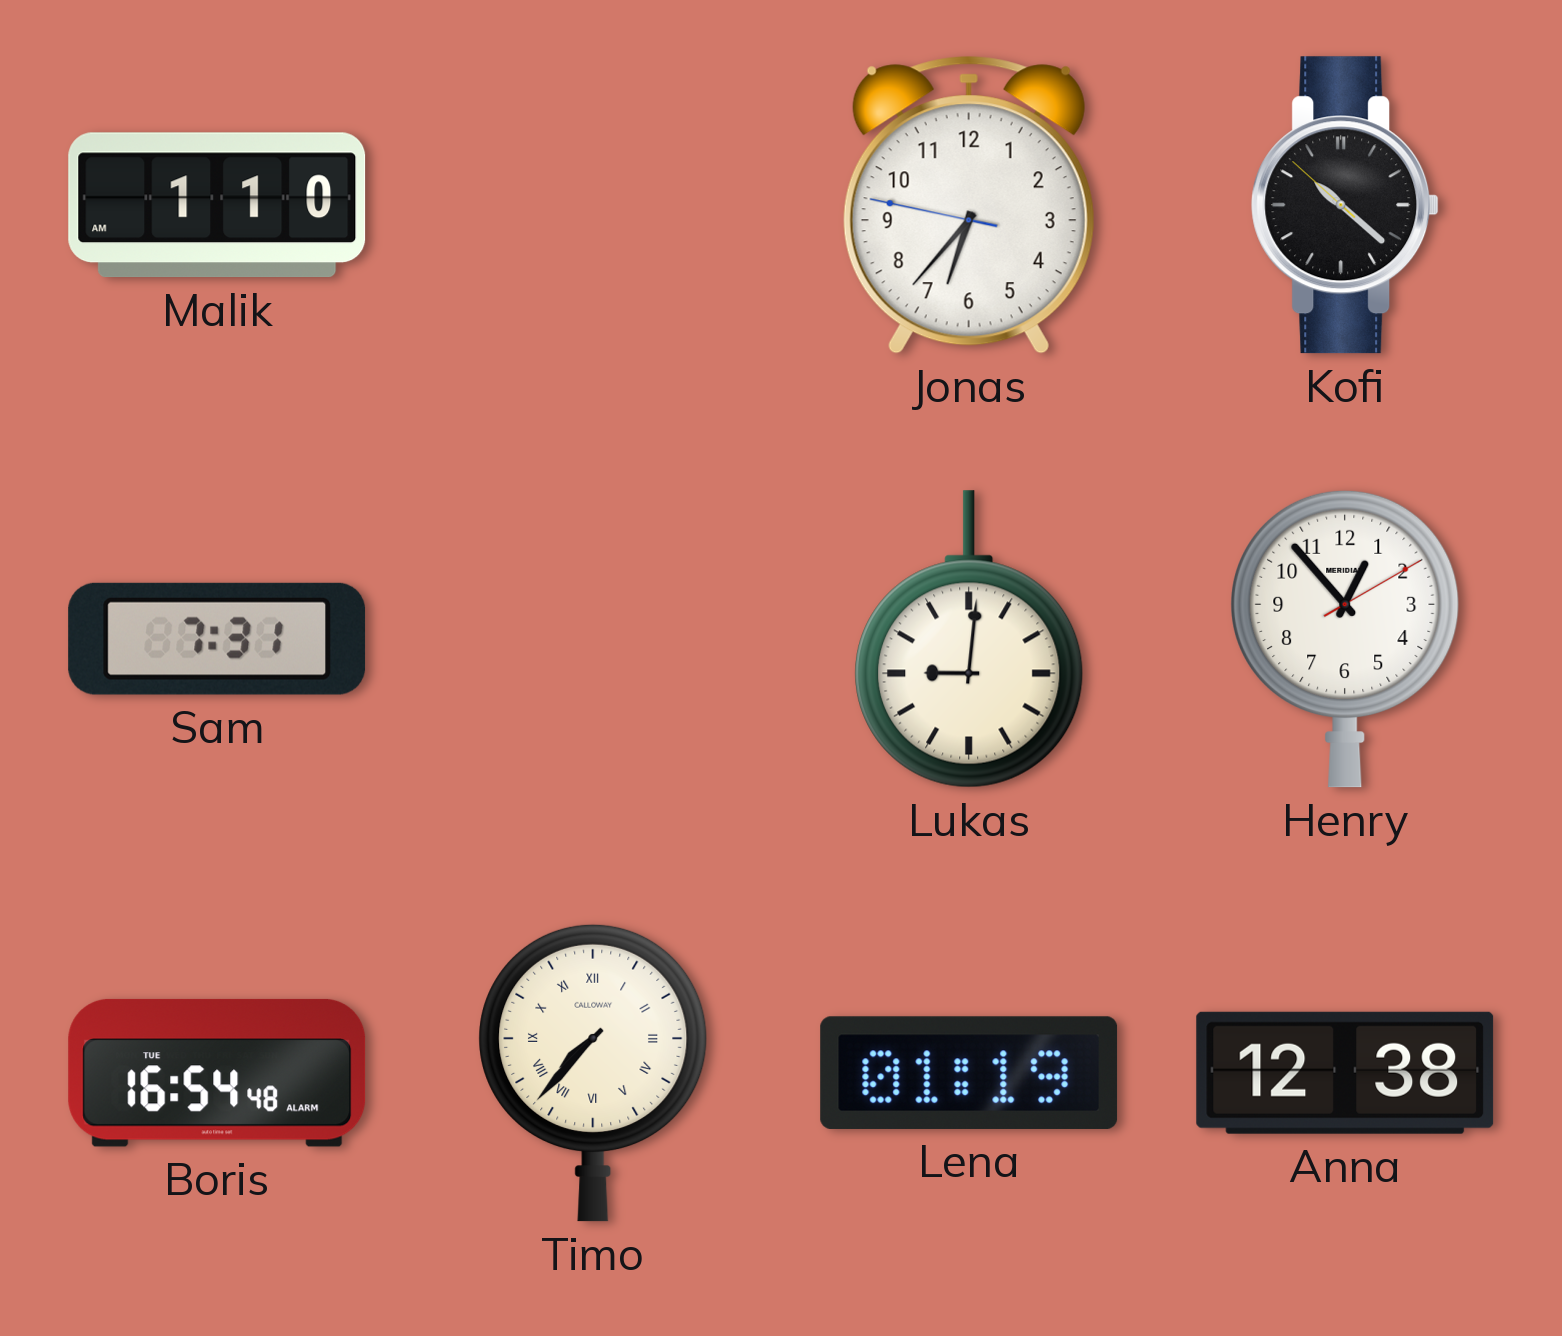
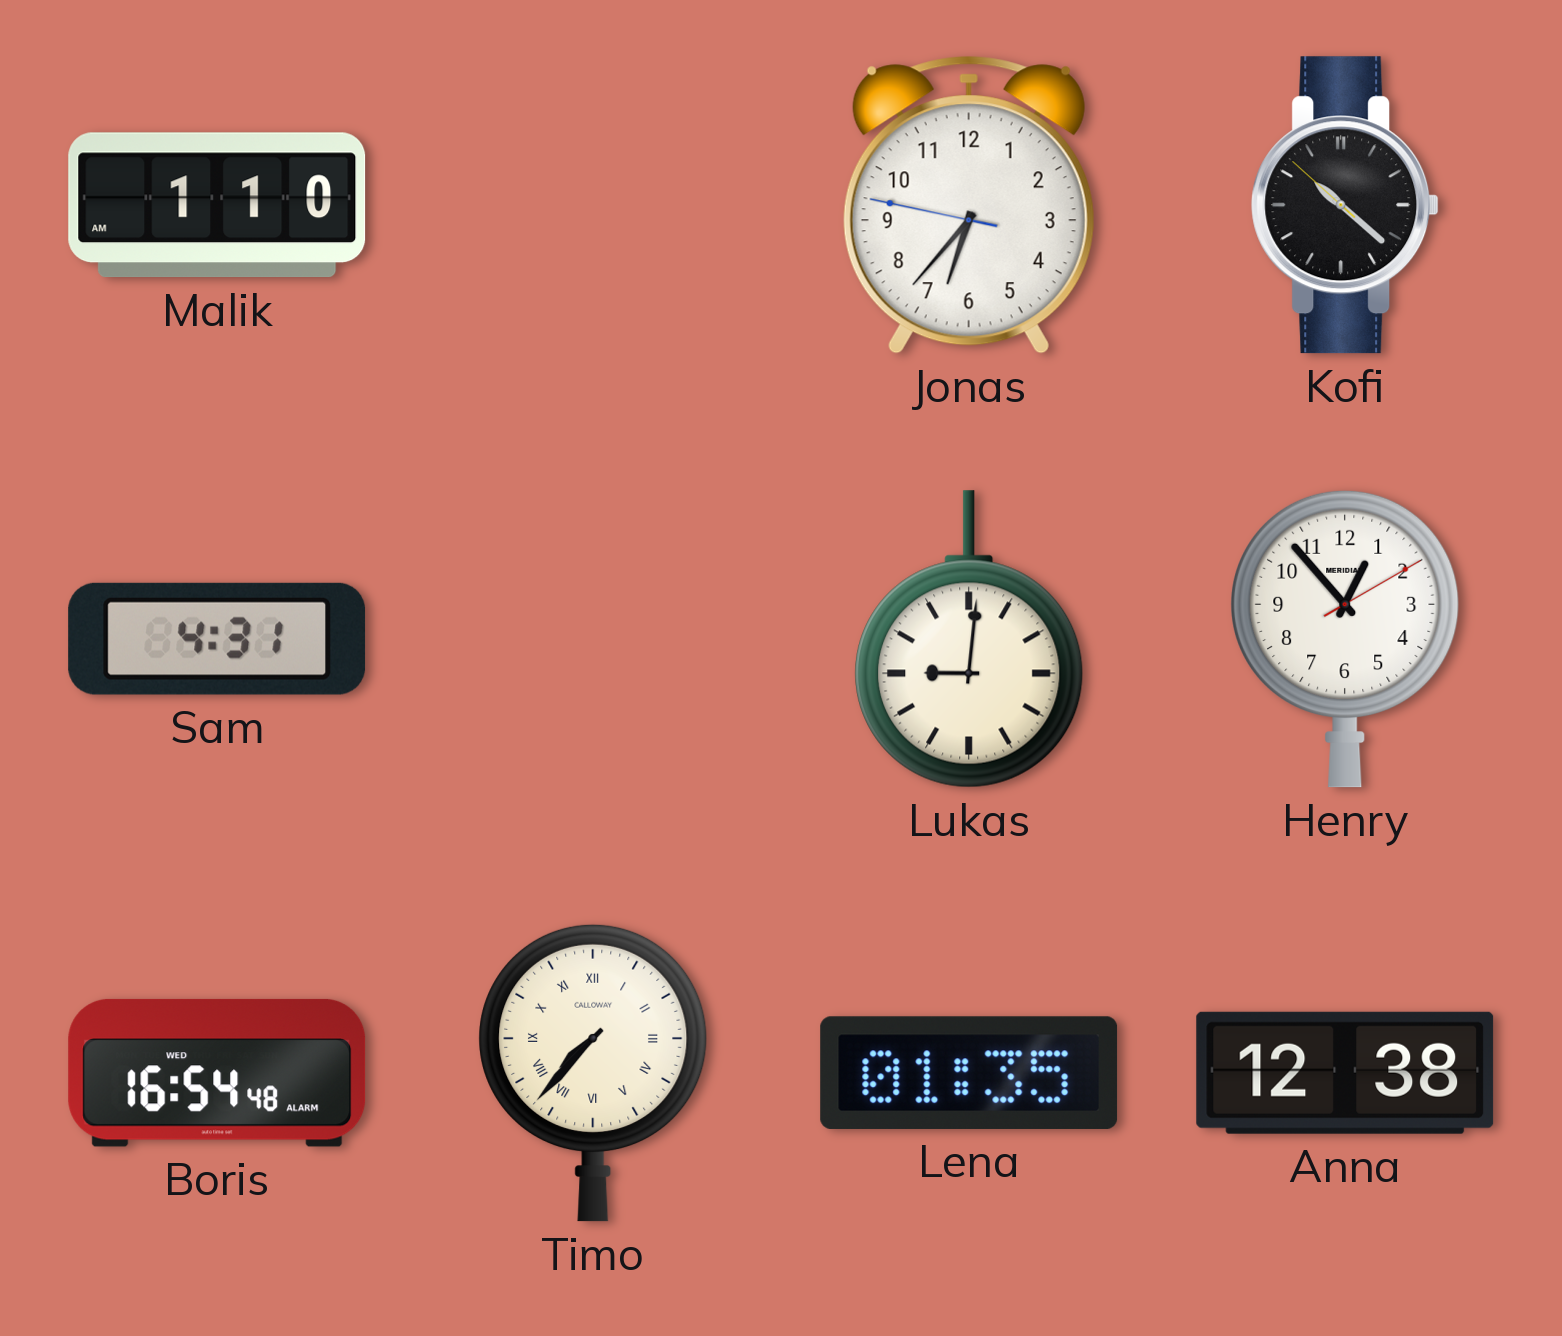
Sam: 7:31 -> 4:31
Boris date: TUE -> WED
Lena: 01:19 -> 01:35
